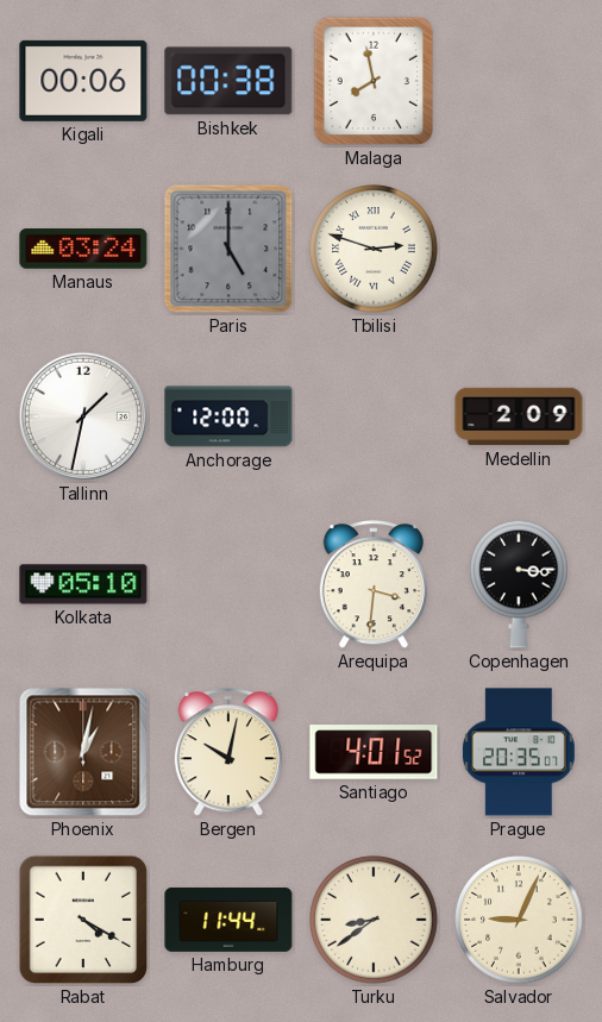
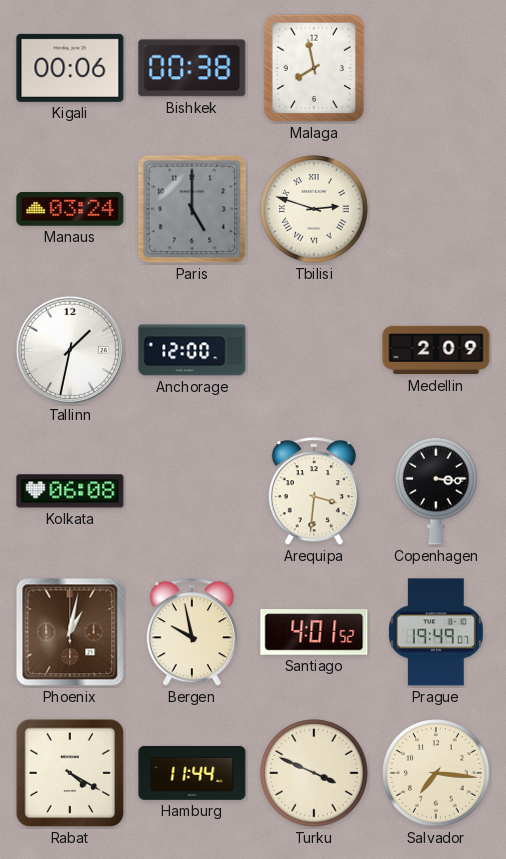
Kolkata: 05:10 -> 06:08
Bergen: 10:02 -> 9:58
Prague: 20:35 -> 19:49
Turku: 8:39 -> 3:49
Salvador: 9:04 -> 7:16
